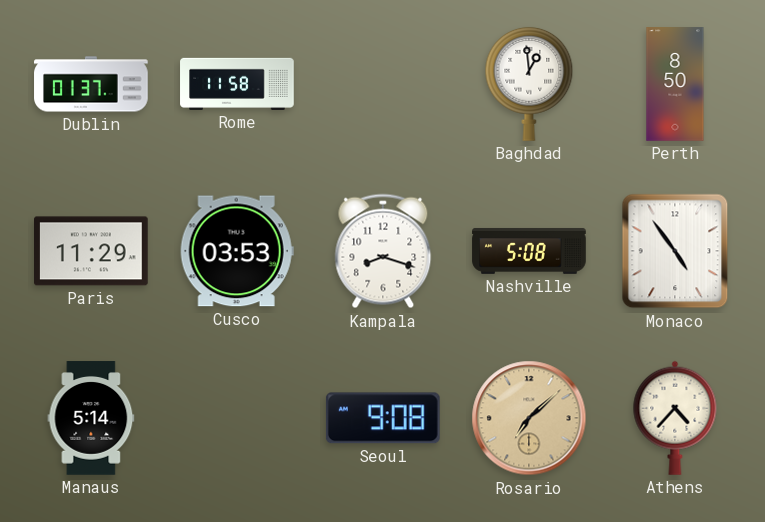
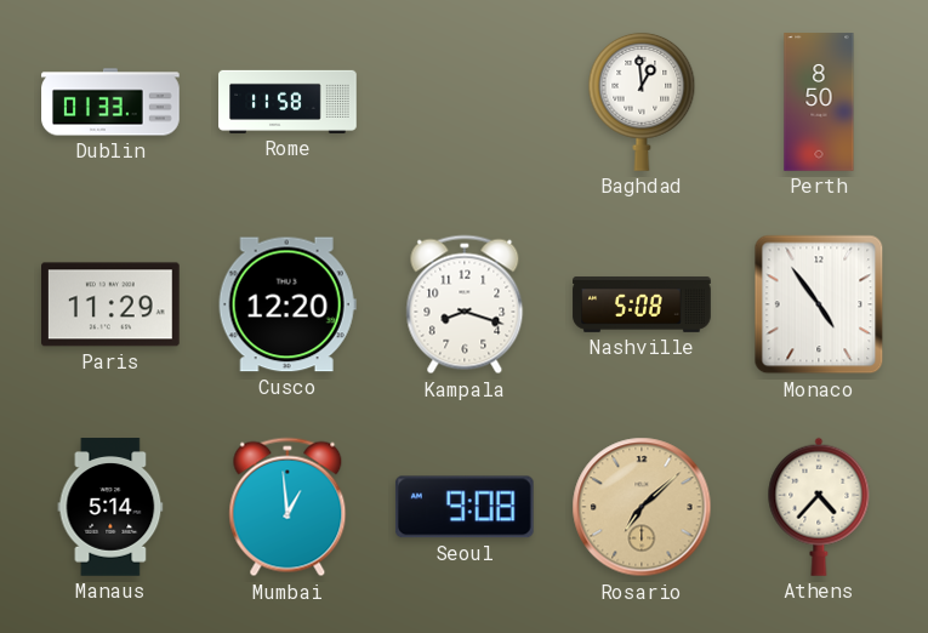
Dublin: 01:37 -> 01:33
Cusco: 03:53 -> 12:20
Mumbai: none -> 12:59
